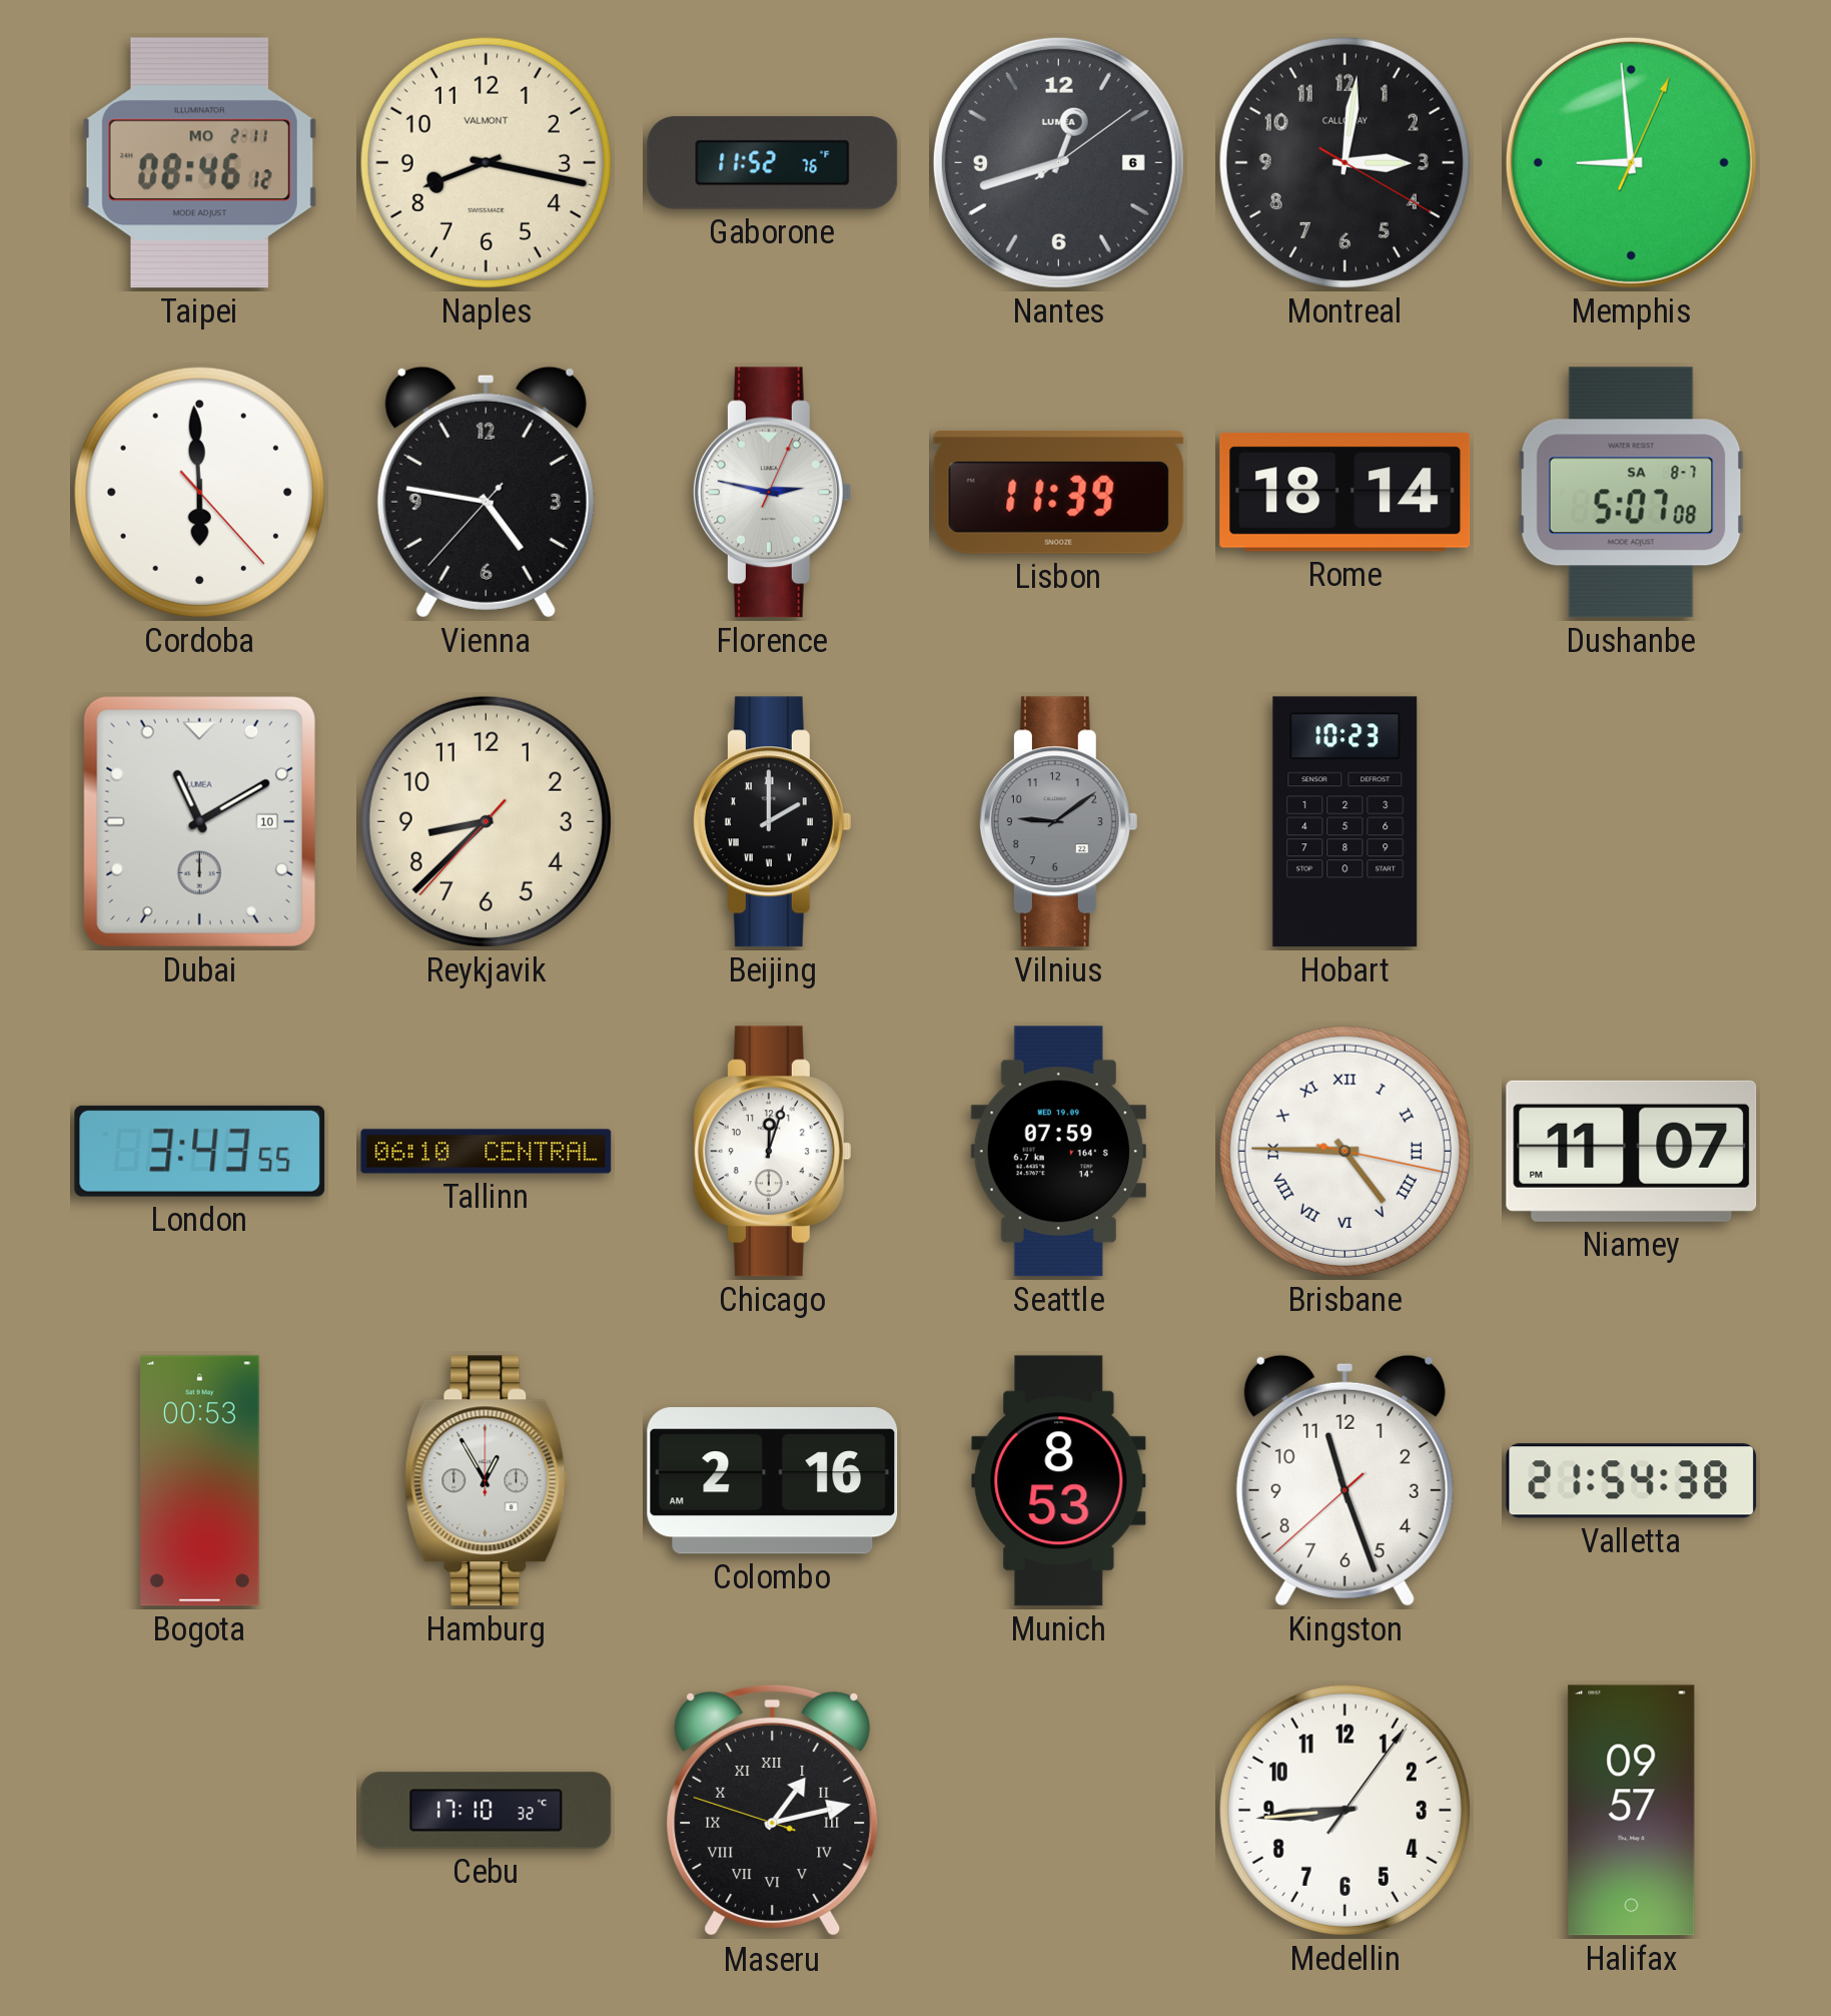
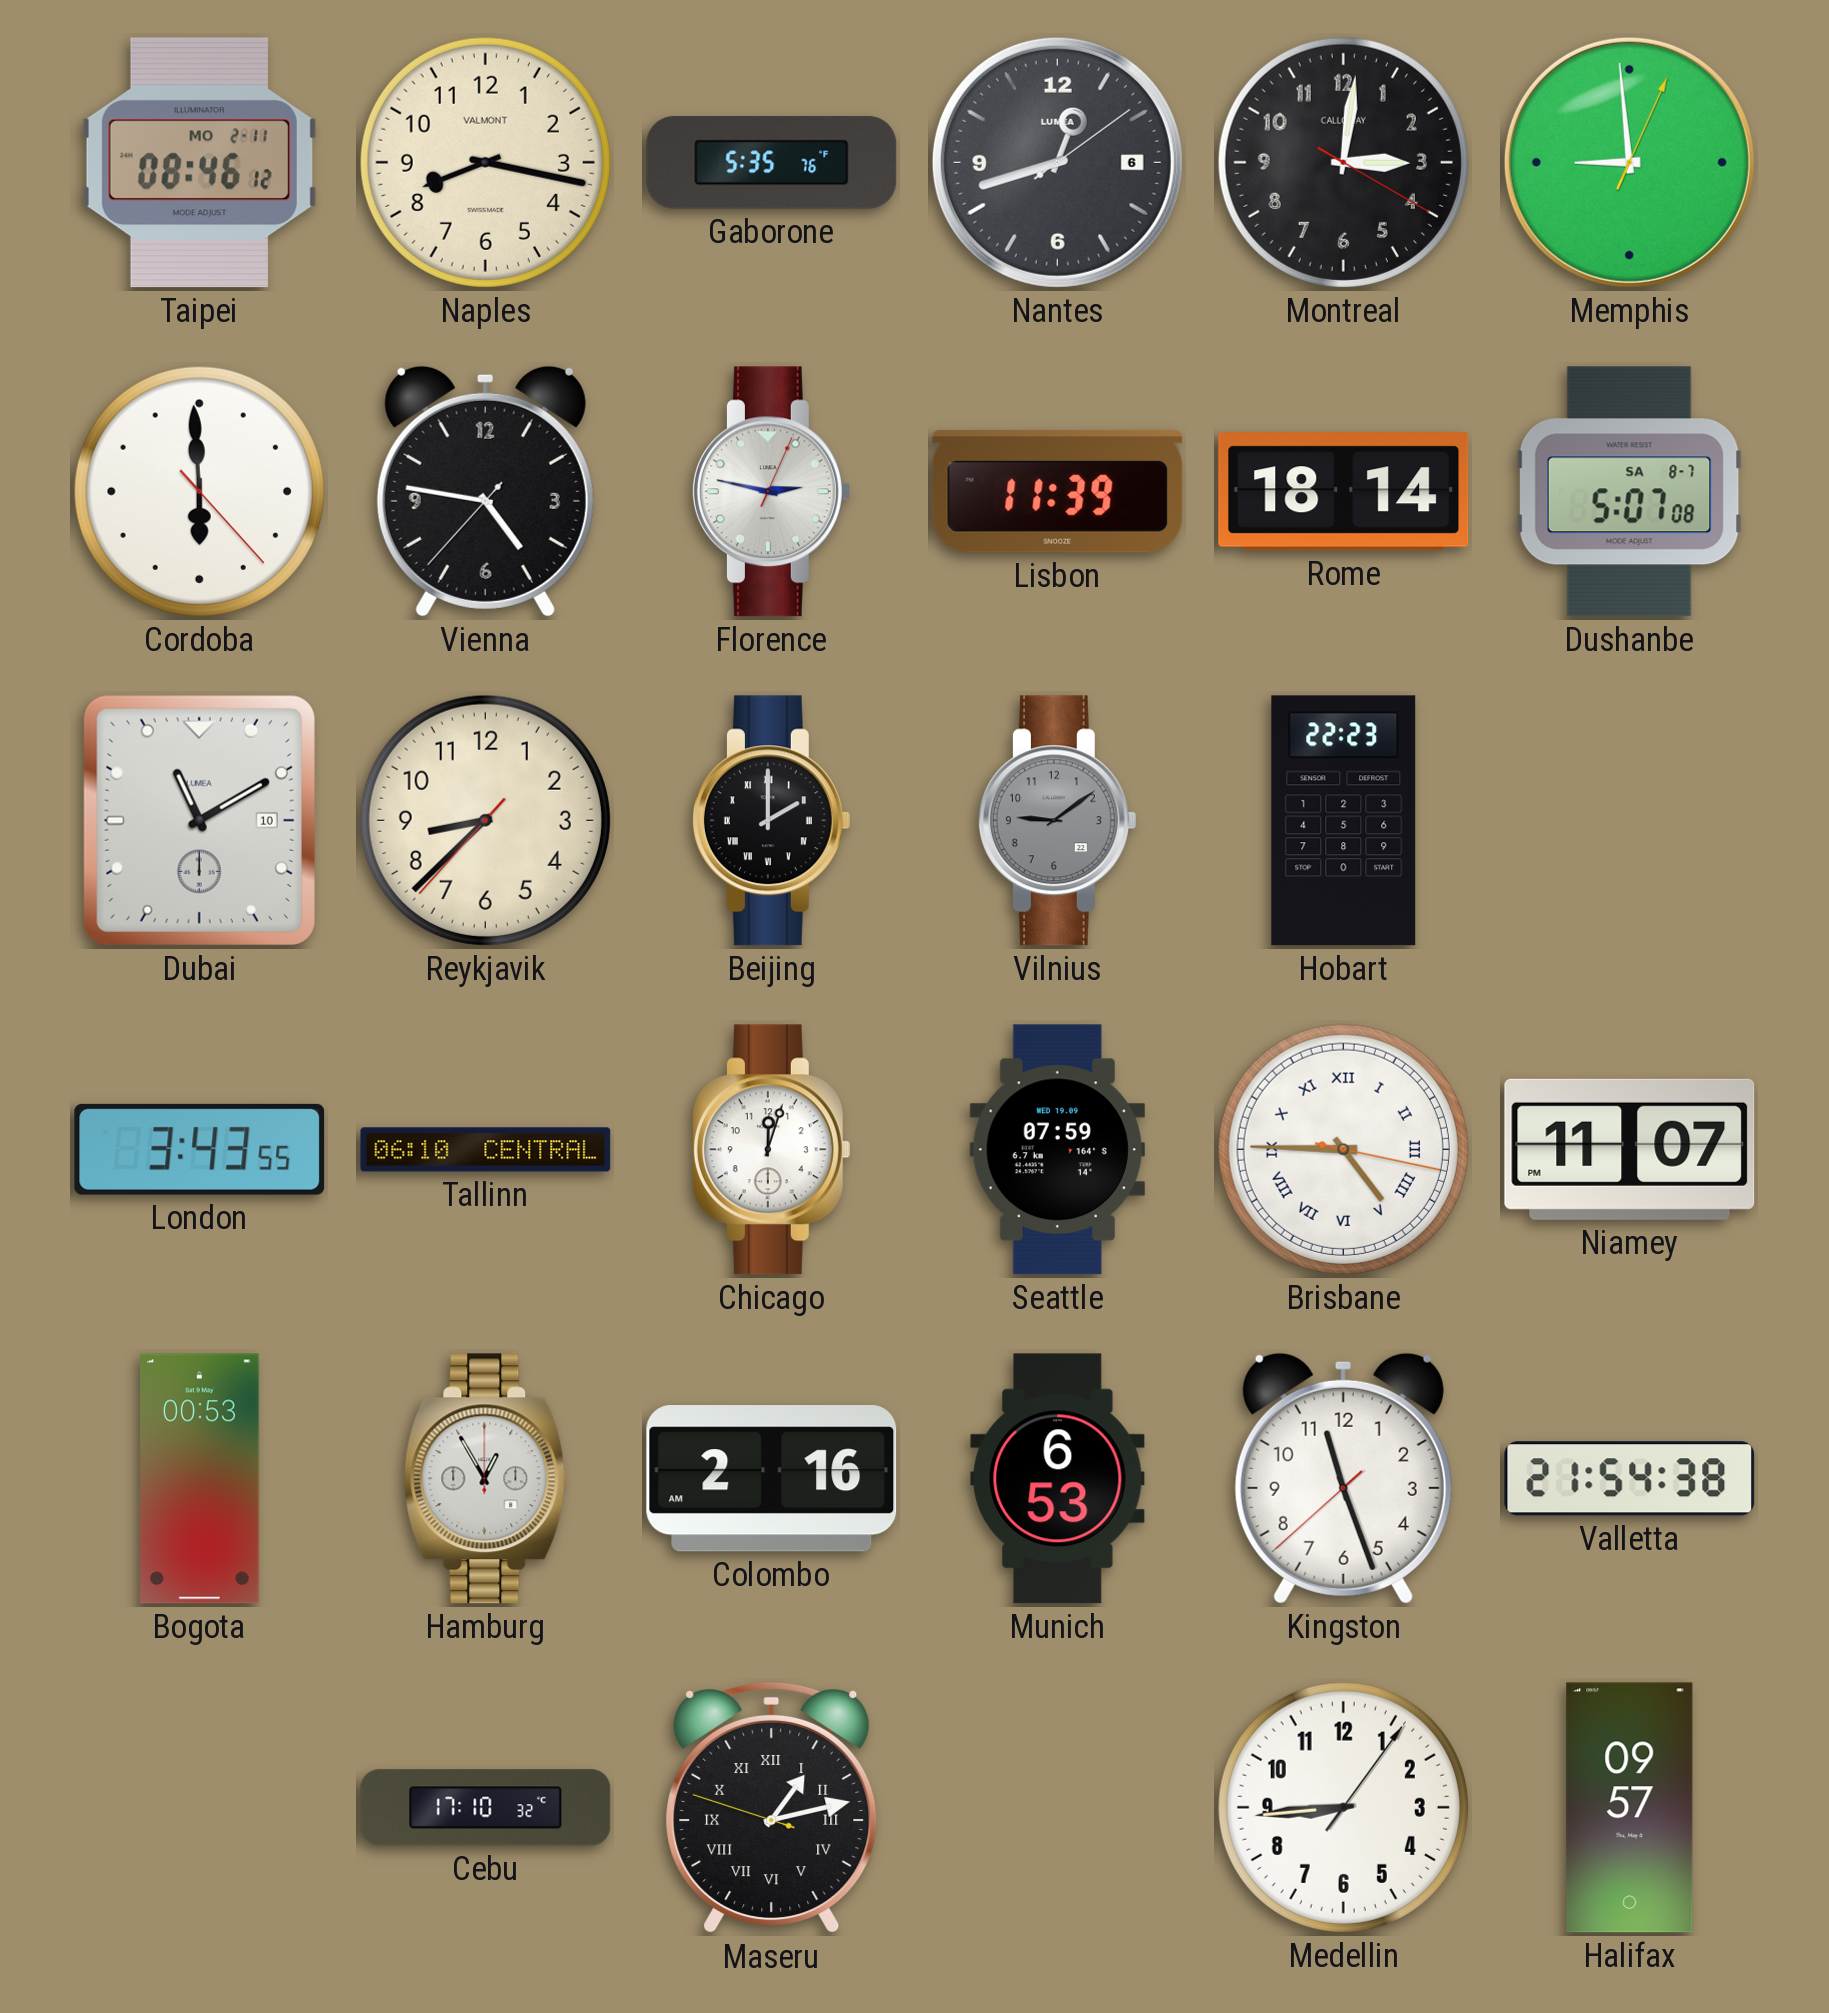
Gaborone: 11:52 -> 5:35
Hobart: 10:23 -> 22:23
Munich: 8:53 -> 6:53
